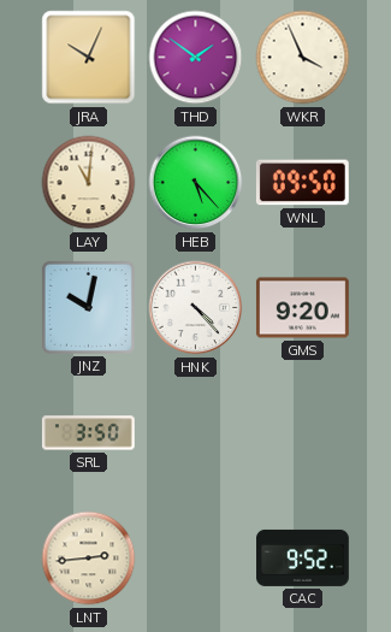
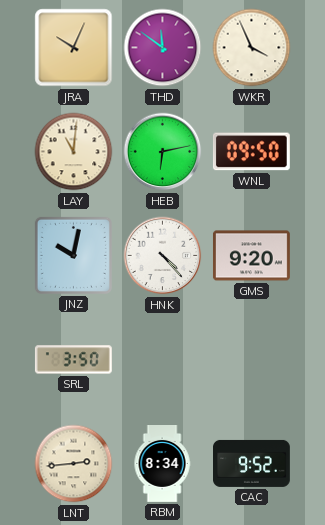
THD: 1:51 -> 11:51
HEB: 5:23 -> 6:13
RBM: none -> 8:34
